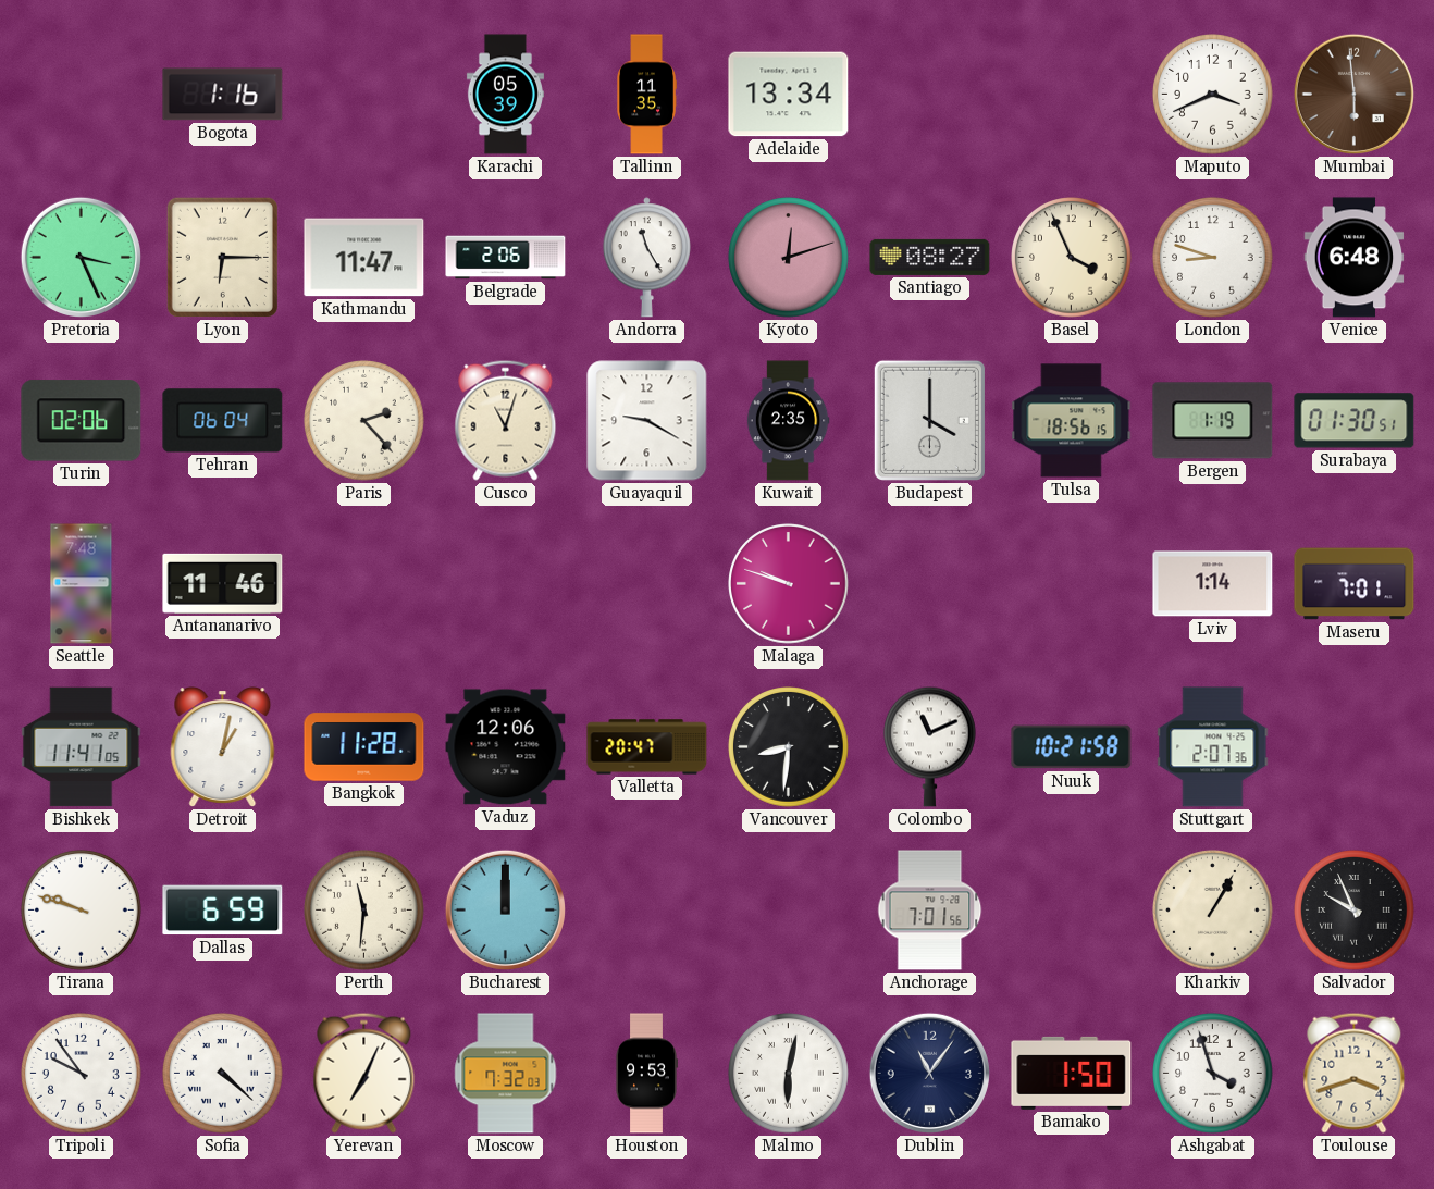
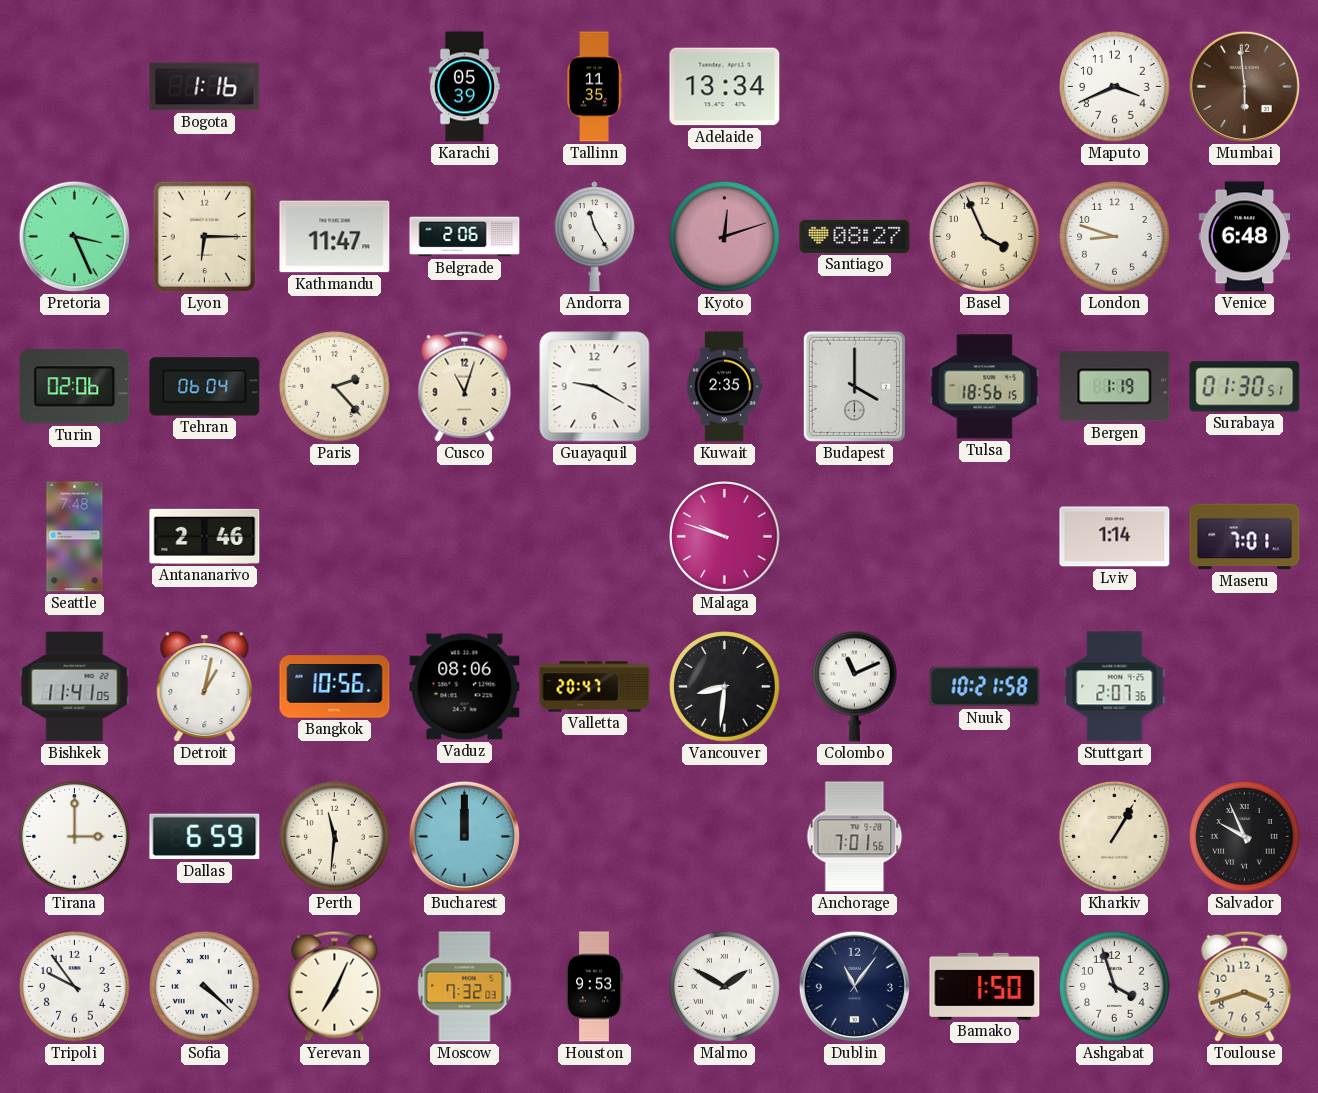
Antananarivo: 11:46 -> 2:46
Bangkok: 11:28 -> 10:56
Vaduz: 12:06 -> 08:06
Tirana: 9:48 -> 3:00
Malmo: 6:02 -> 1:50
